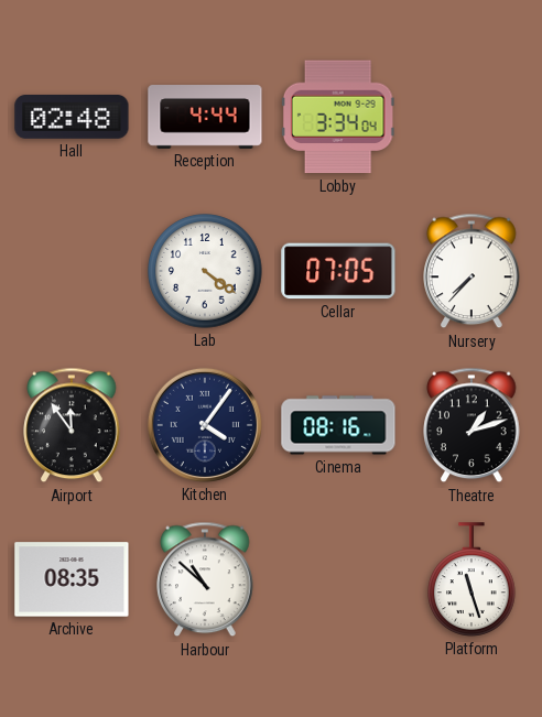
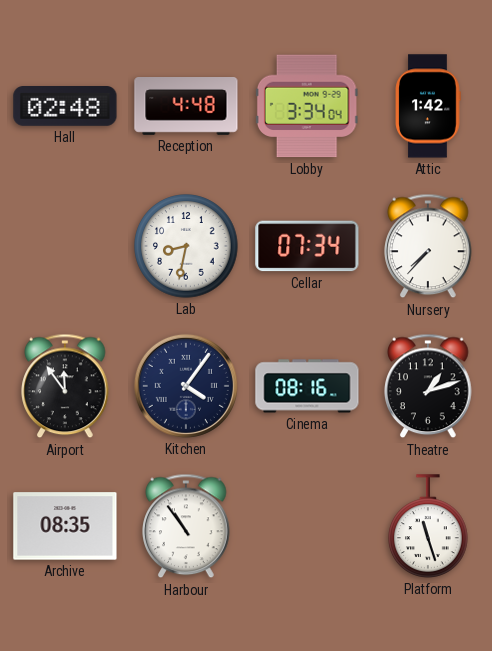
Reception: 4:44 -> 4:48
Attic: none -> 1:42
Lab: 4:21 -> 8:32
Cellar: 07:05 -> 07:34
Harbour: 10:52 -> 10:54
